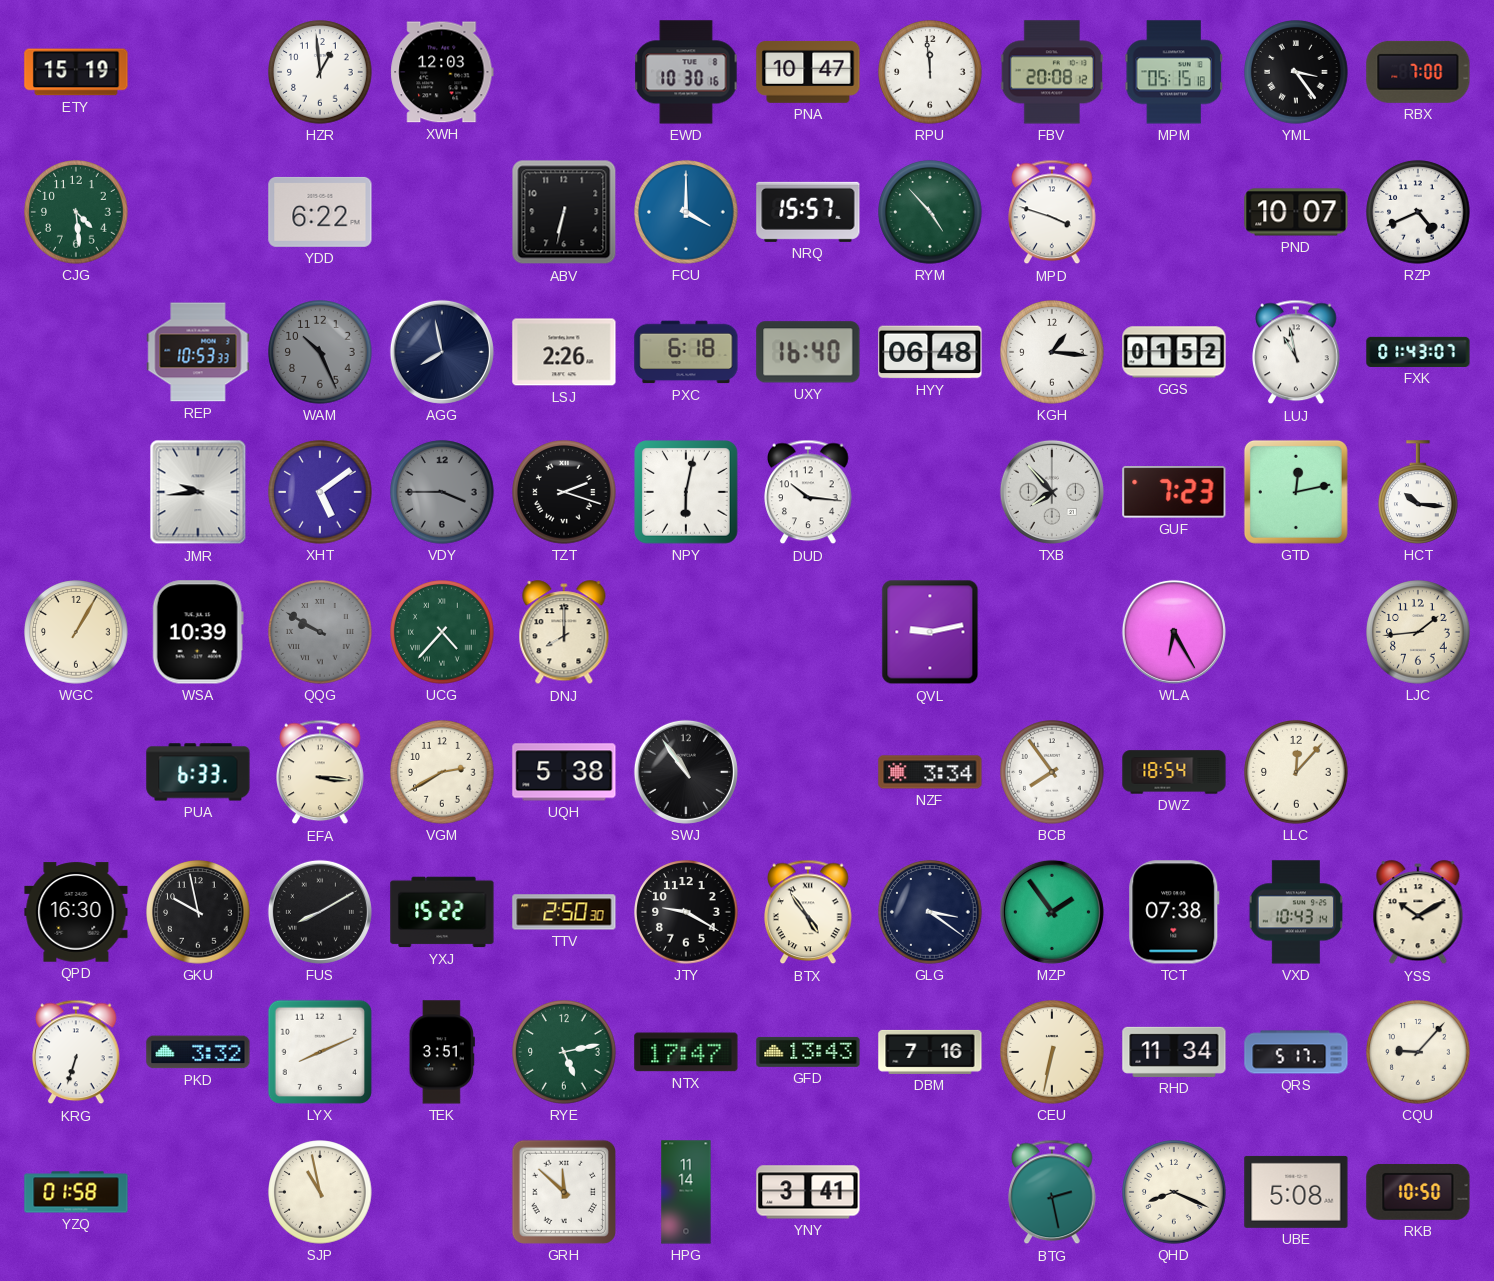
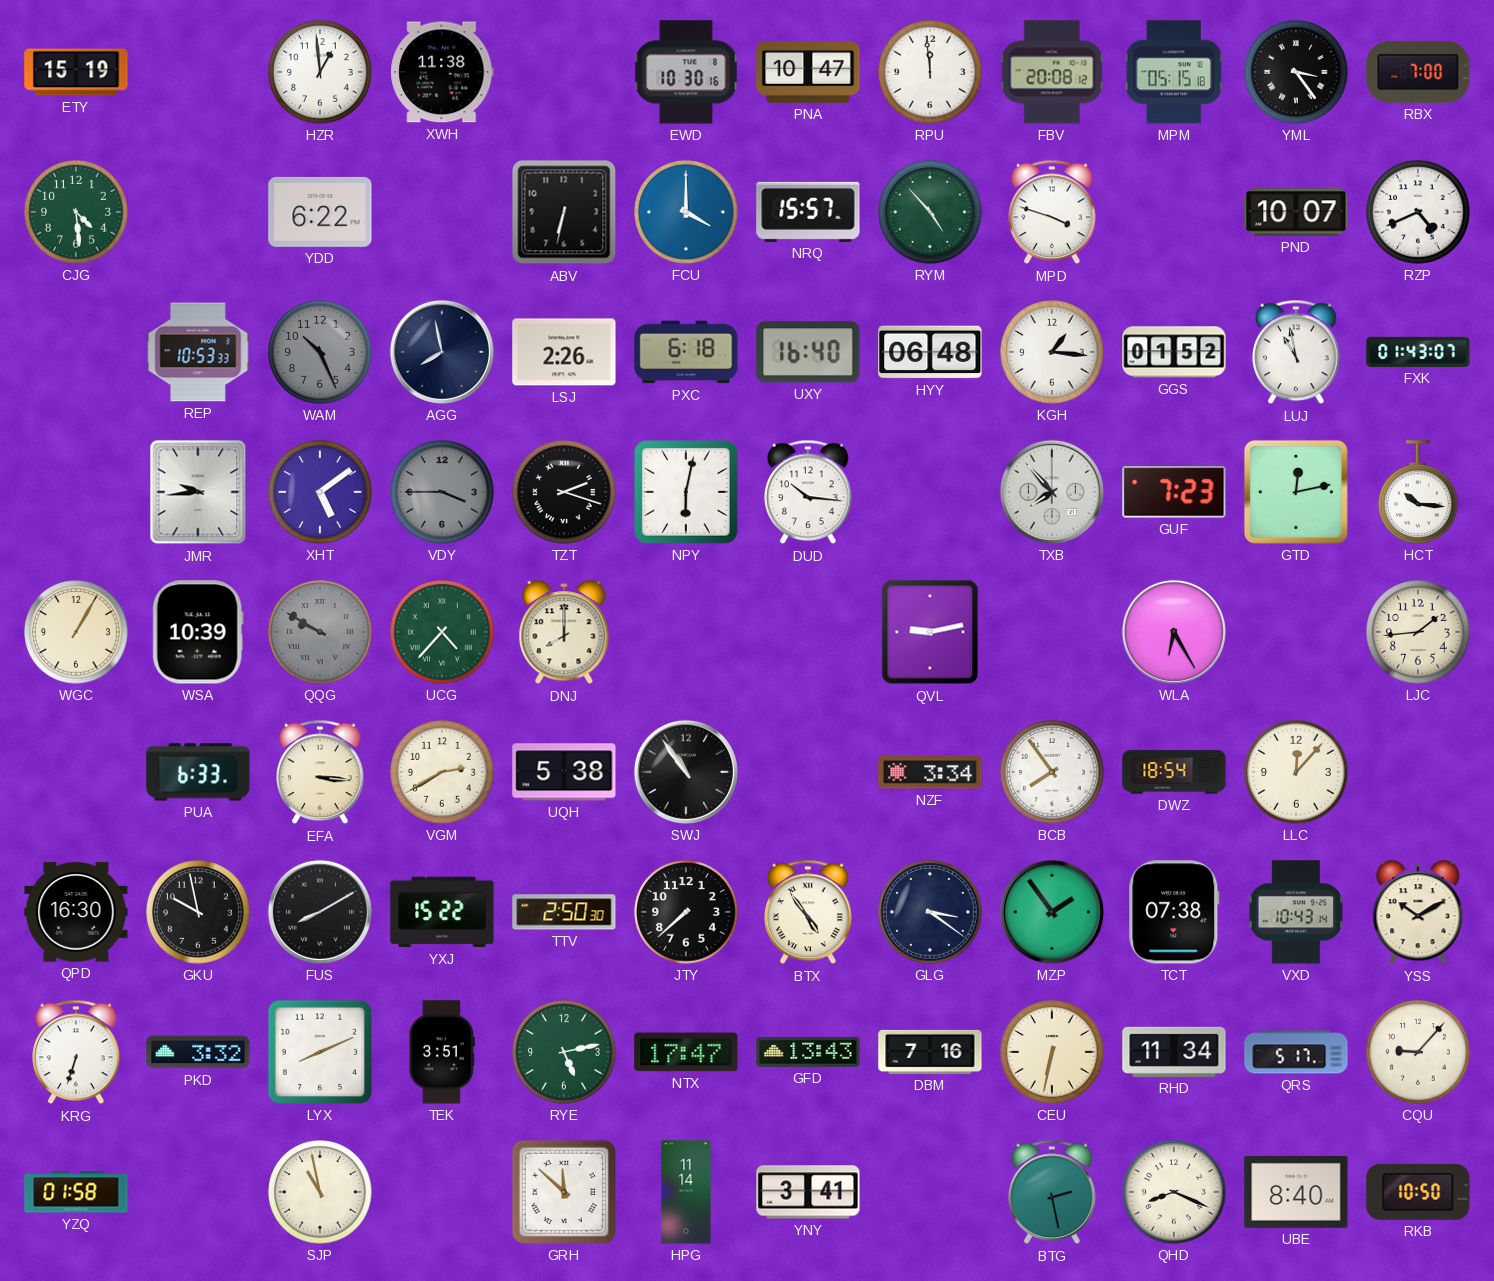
XWH: 12:03 -> 11:38
JTY: 9:20 -> 7:38
UBE: 5:08 -> 8:40
